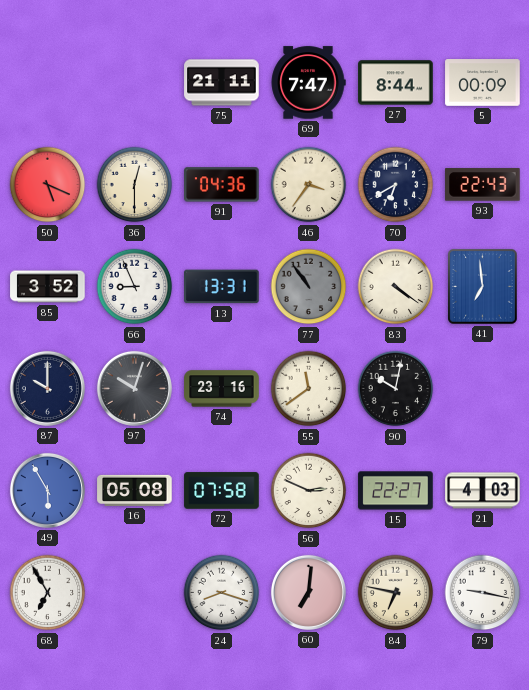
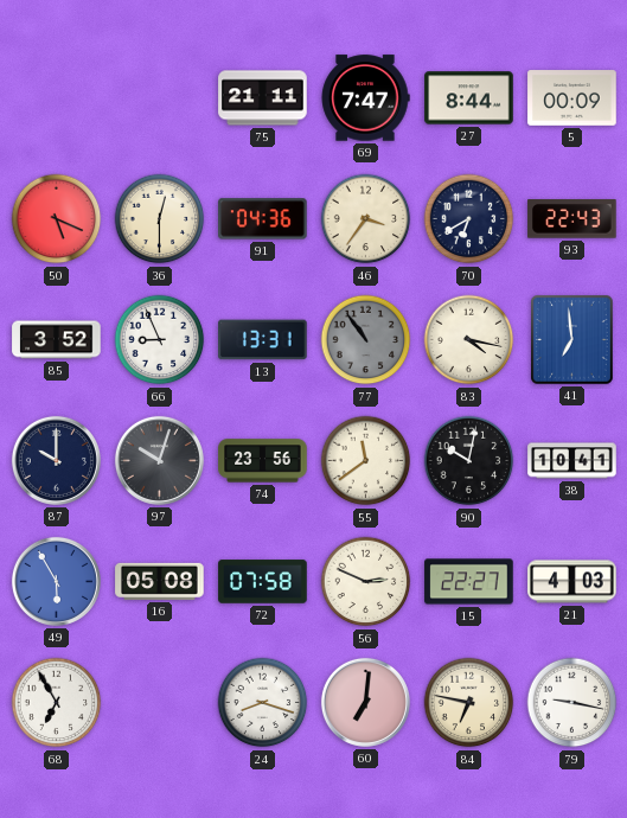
83: 4:21 -> 4:17
74: 23:16 -> 23:56
38: none -> 10:41
